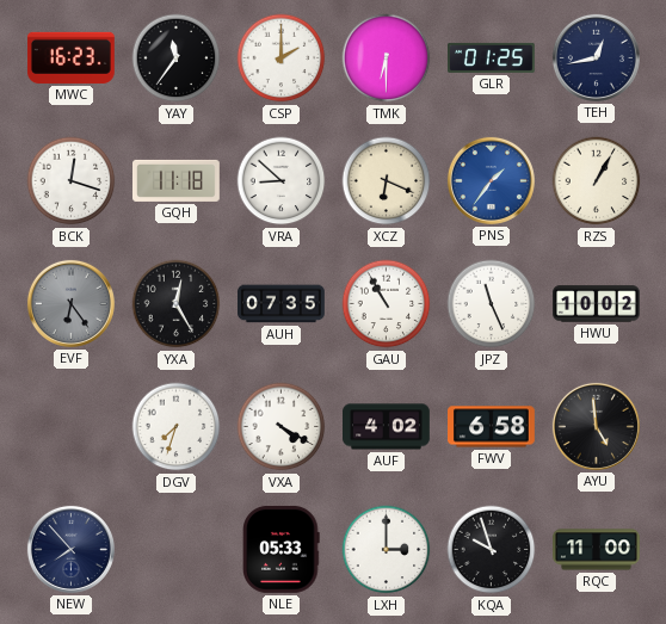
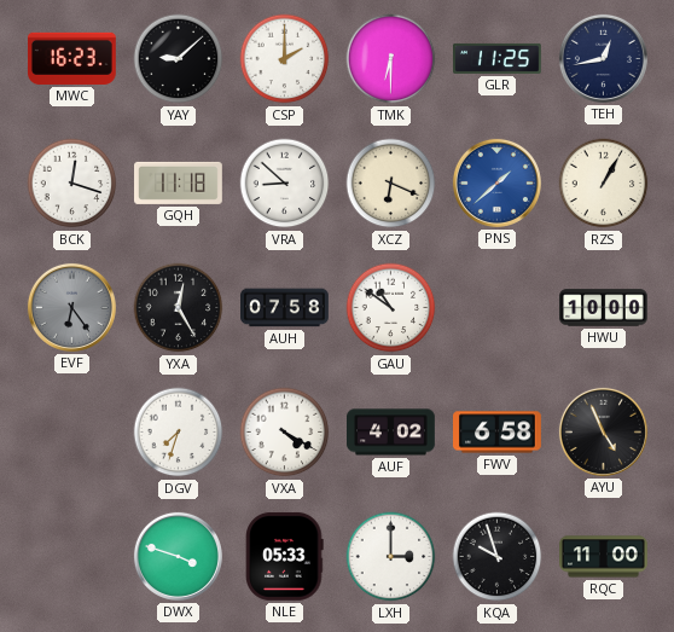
YAY: 11:36 -> 9:08
GLR: 01:25 -> 11:25
PNS: 1:36 -> 1:38
AUH: 07:35 -> 07:58
GAU: 10:55 -> 10:51
JPZ: 11:26 -> none
HWU: 10:02 -> 10:00
AYU: 4:59 -> 4:56
NEW: 7:53 -> none
DWX: none -> 3:48
